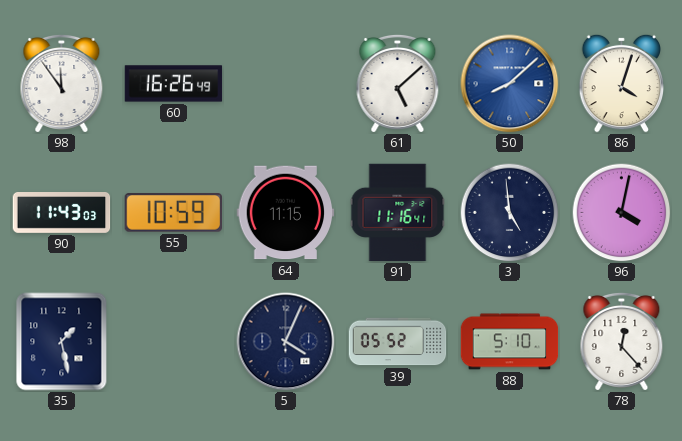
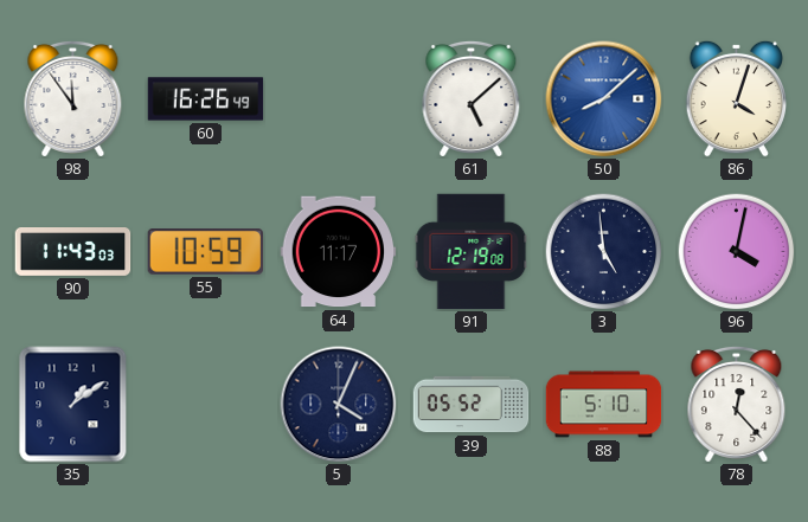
64: 11:15 -> 11:17
91: 11:16 -> 12:19
35: 1:28 -> 1:09
